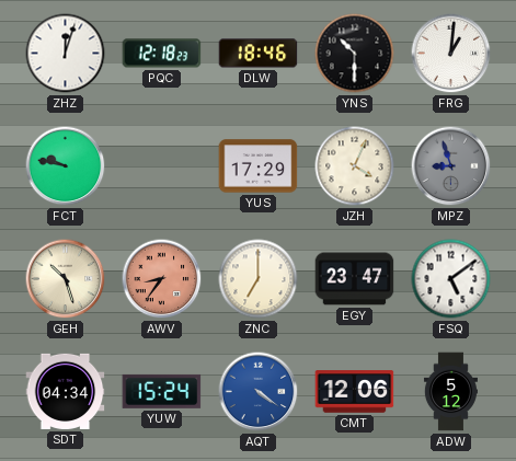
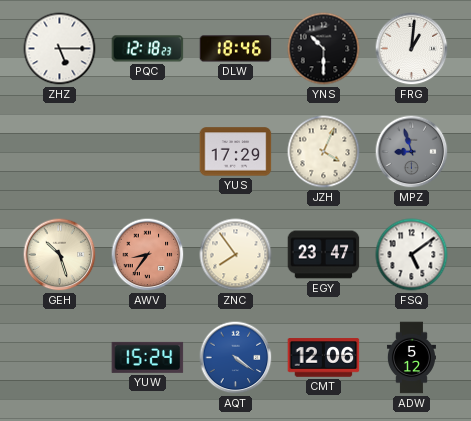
ZHZ: 12:03 -> 5:15
FCT: 9:47 -> none
ZNC: 7:00 -> 7:54
SDT: 04:34 -> none
